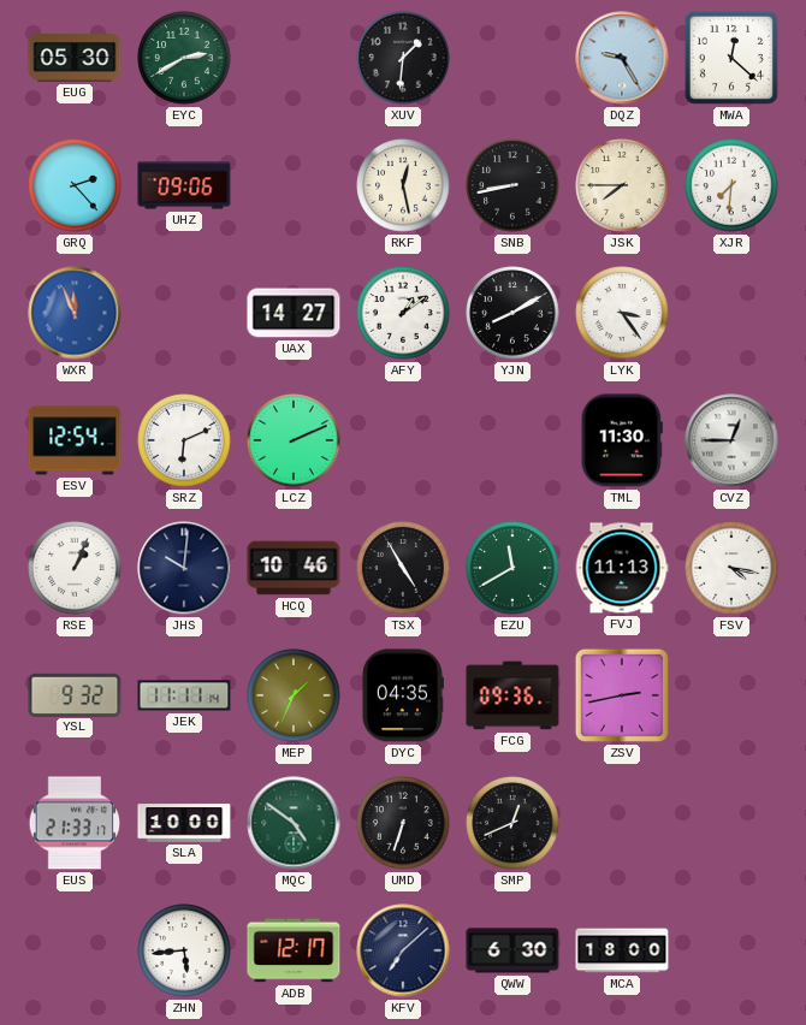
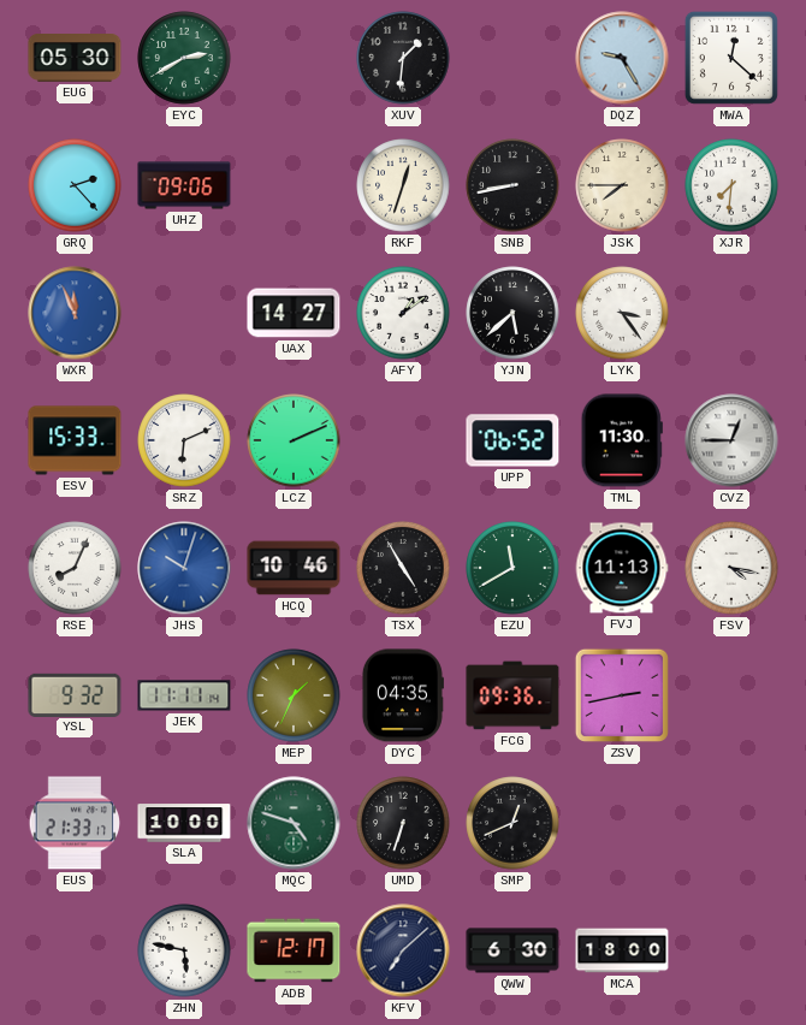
RKF: 12:28 -> 12:33
YJN: 8:10 -> 5:38
ESV: 12:54 -> 15:33
UPP: none -> 06:52
RSE: 1:04 -> 8:04
JHS: 10:01 -> 10:03
JHS dial: navy -> blue
MQC: 4:51 -> 4:48
ZHN: 5:44 -> 5:47
